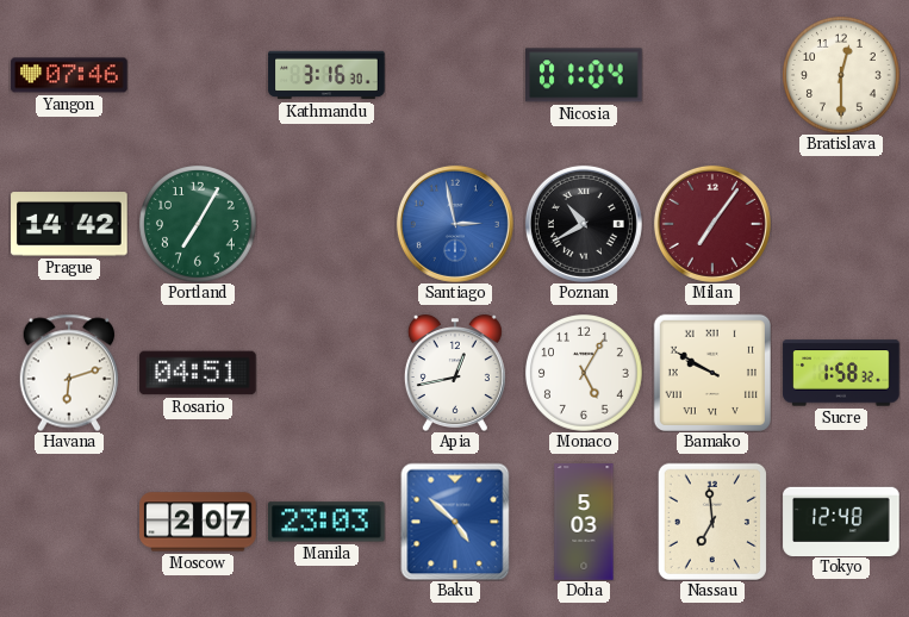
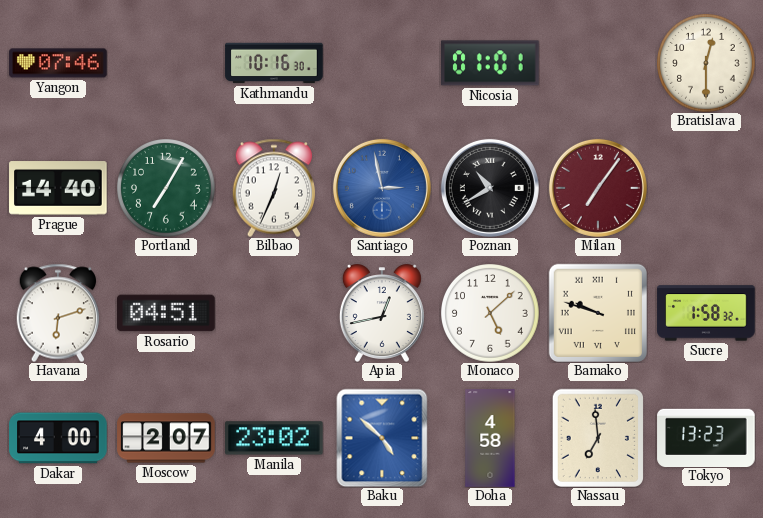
Kathmandu: 3:16 -> 10:16
Nicosia: 01:04 -> 01:01
Prague: 14:42 -> 14:40
Bilbao: none -> 12:34
Monaco: 5:05 -> 5:08
Bamako: 9:50 -> 9:48
Dakar: none -> 4:00
Manila: 23:03 -> 23:02
Doha: 5:03 -> 4:58
Tokyo: 12:48 -> 13:23
